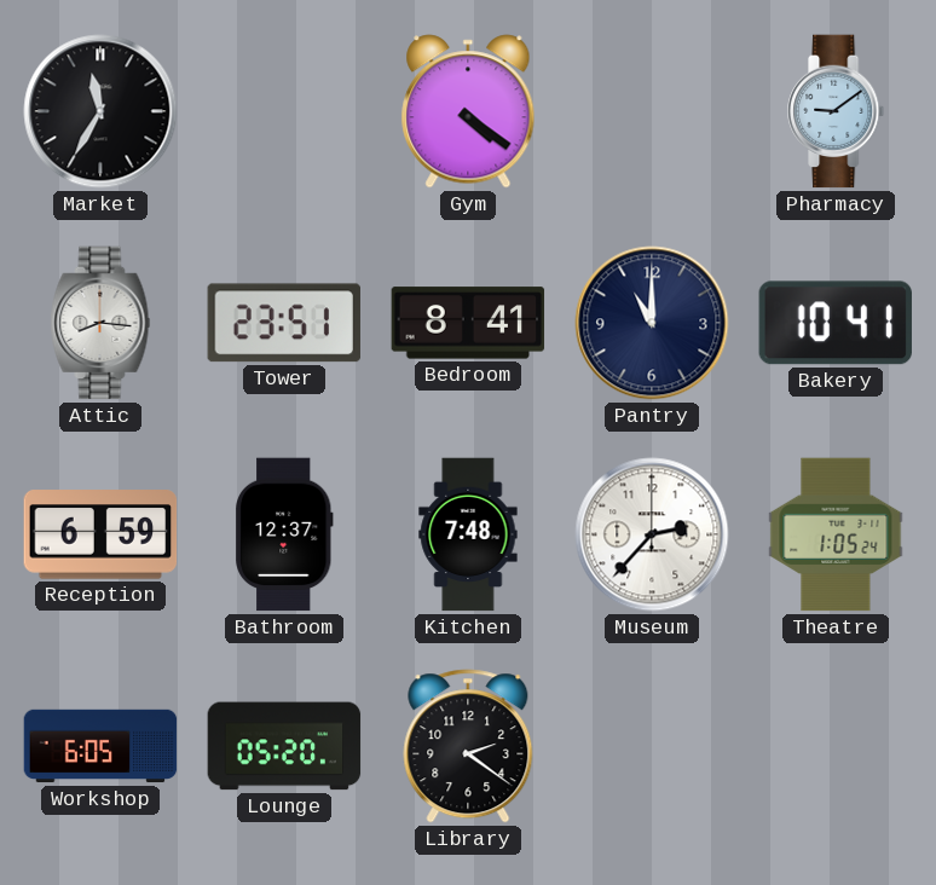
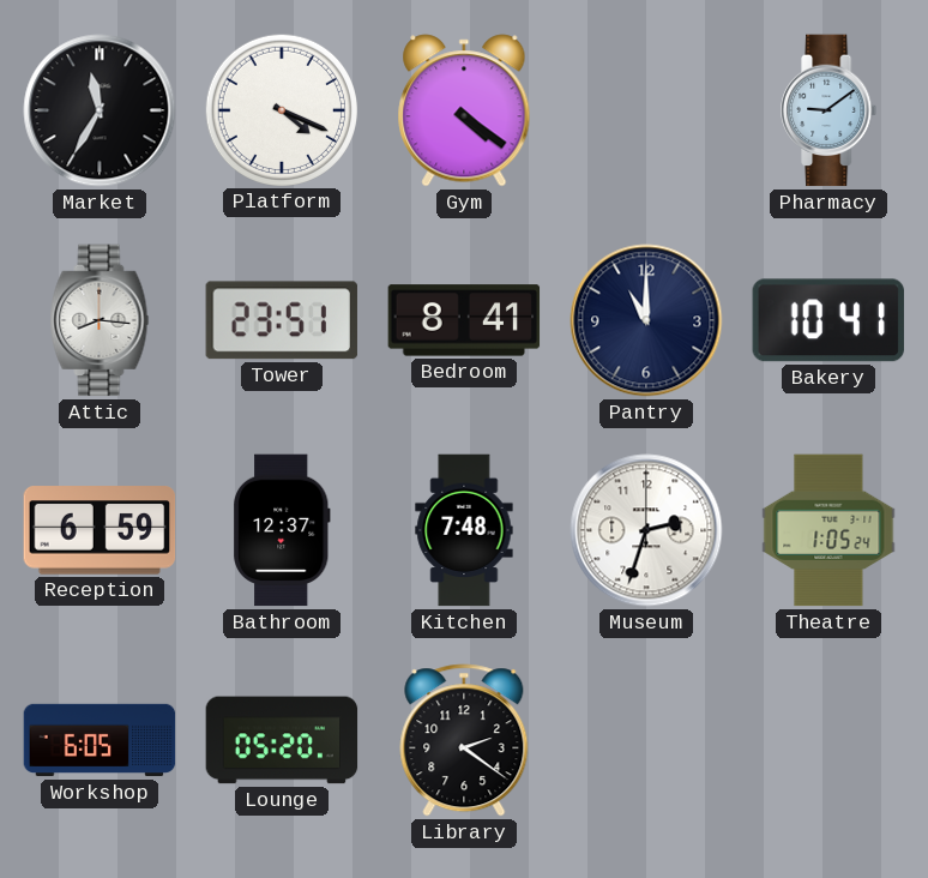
Platform: none -> 4:19
Museum: 2:37 -> 2:33
